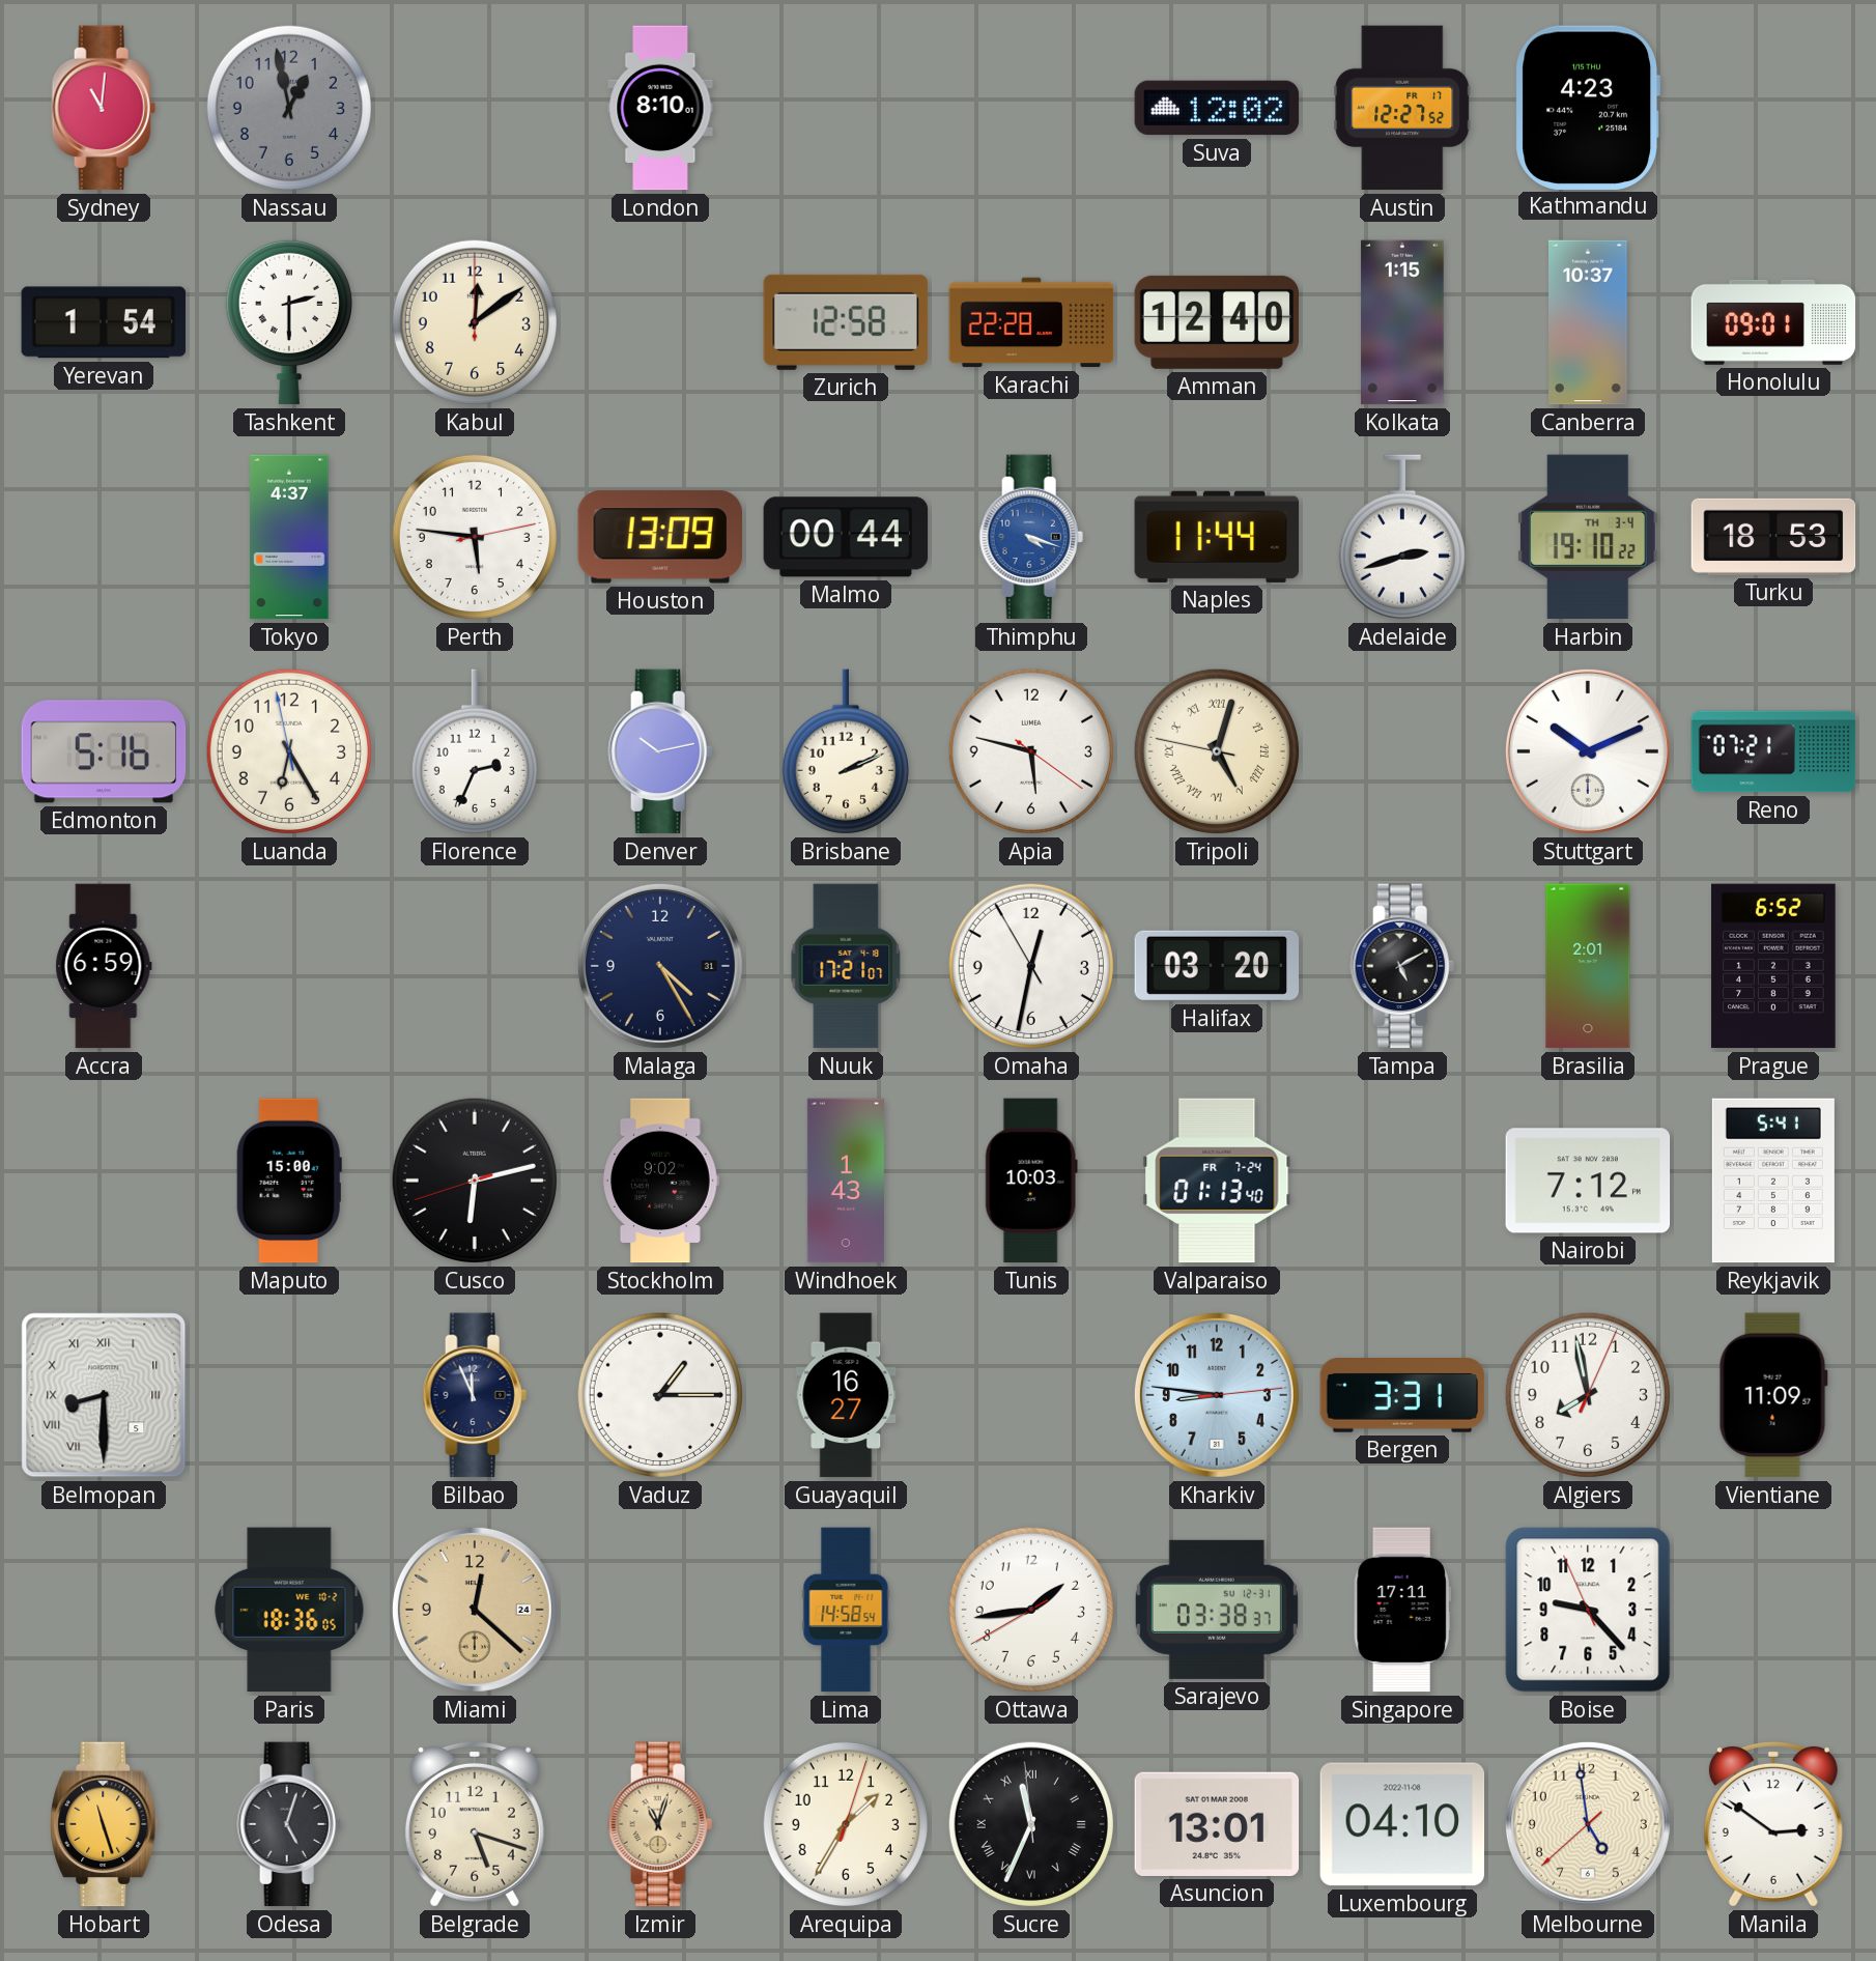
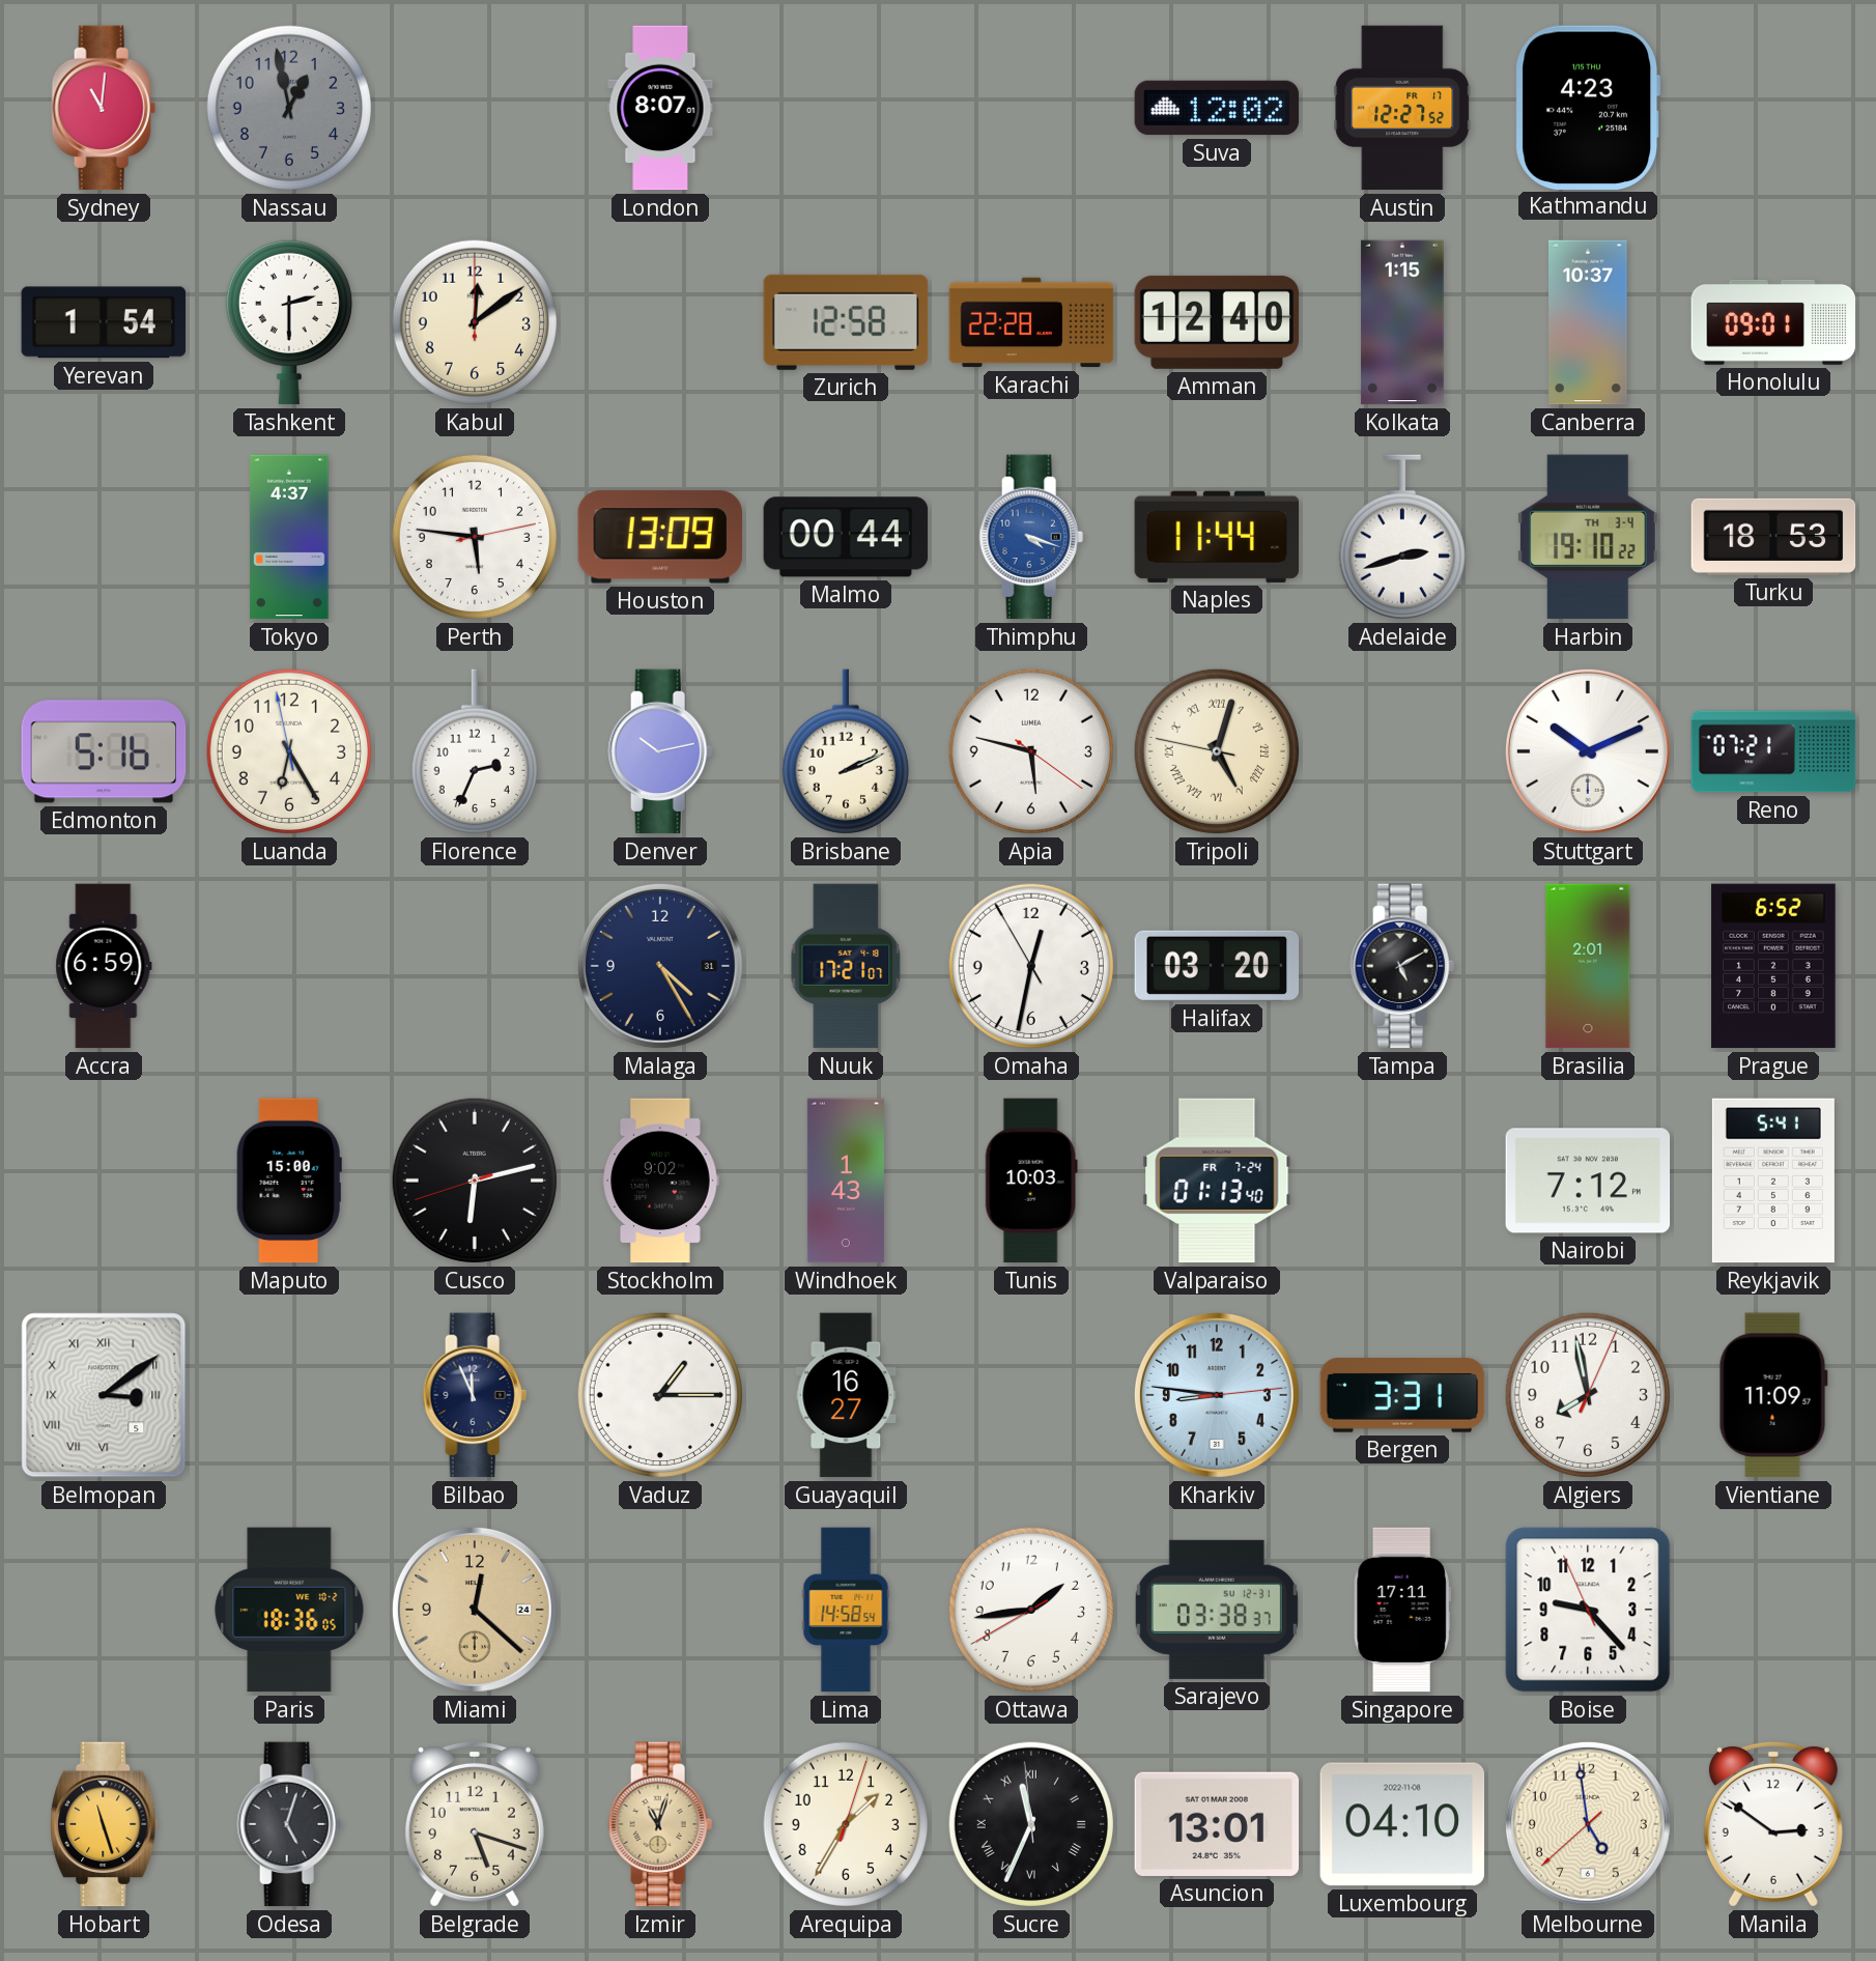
London: 8:10 -> 8:07
Belmopan: 8:30 -> 3:09
